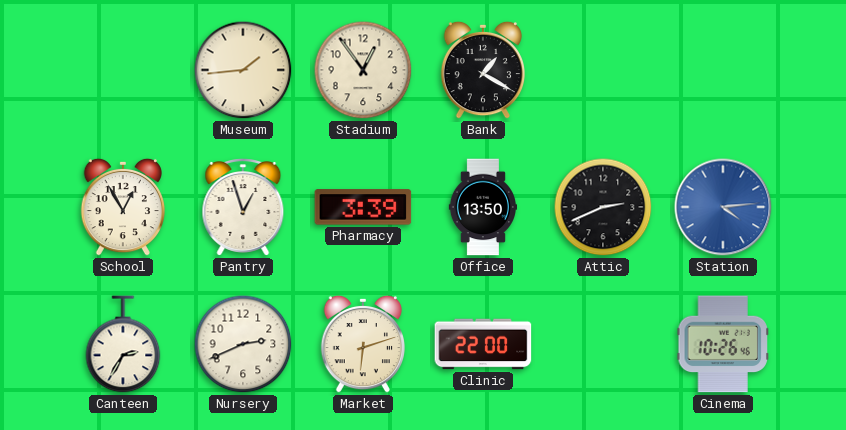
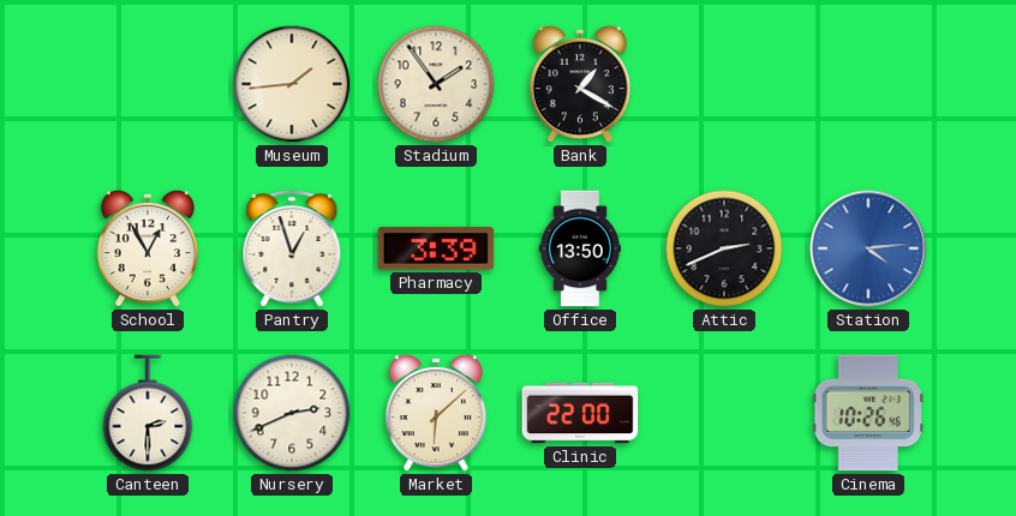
Stadium: 12:54 -> 1:54
Canteen: 2:35 -> 2:30
Market: 6:12 -> 6:08
